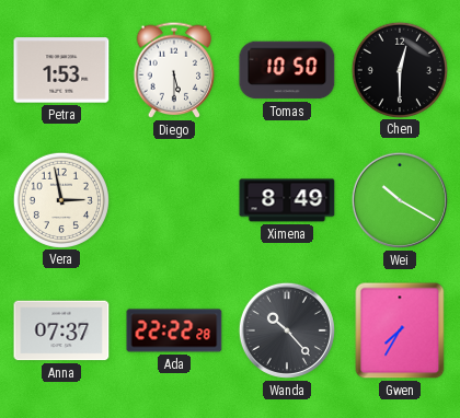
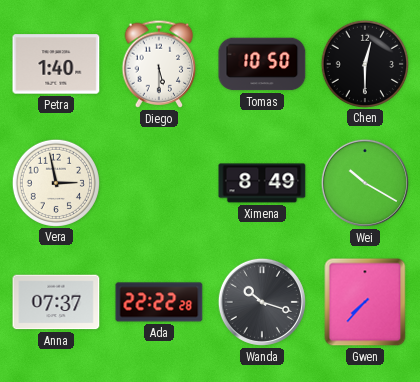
Petra: 1:53 -> 1:40
Wanda: 10:23 -> 10:18
Gwen: 7:35 -> 7:37
